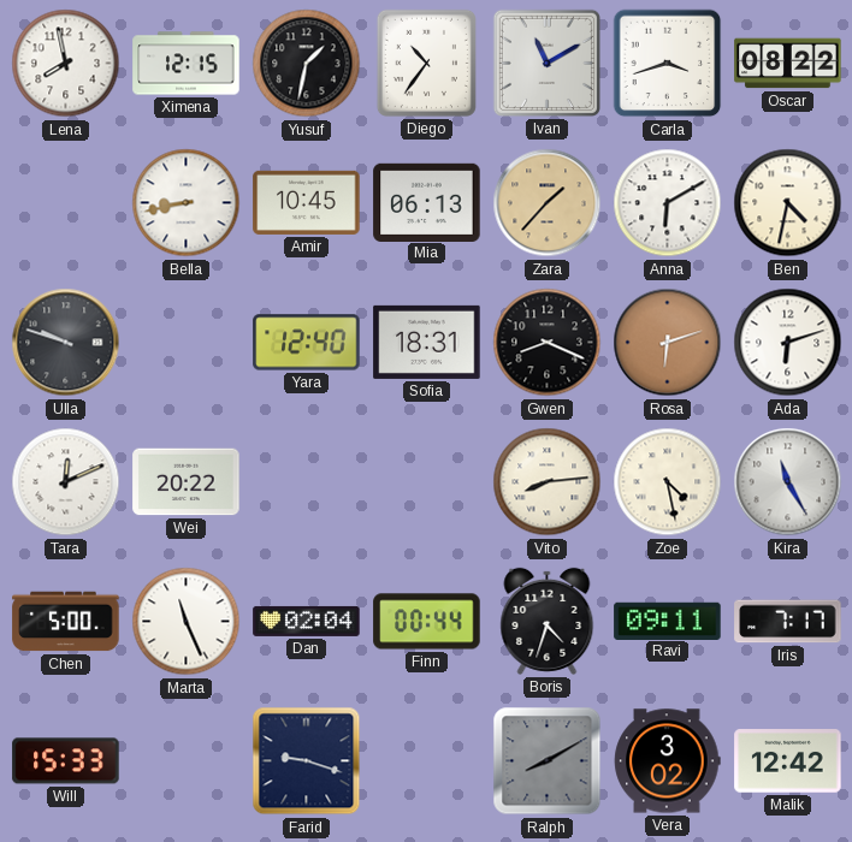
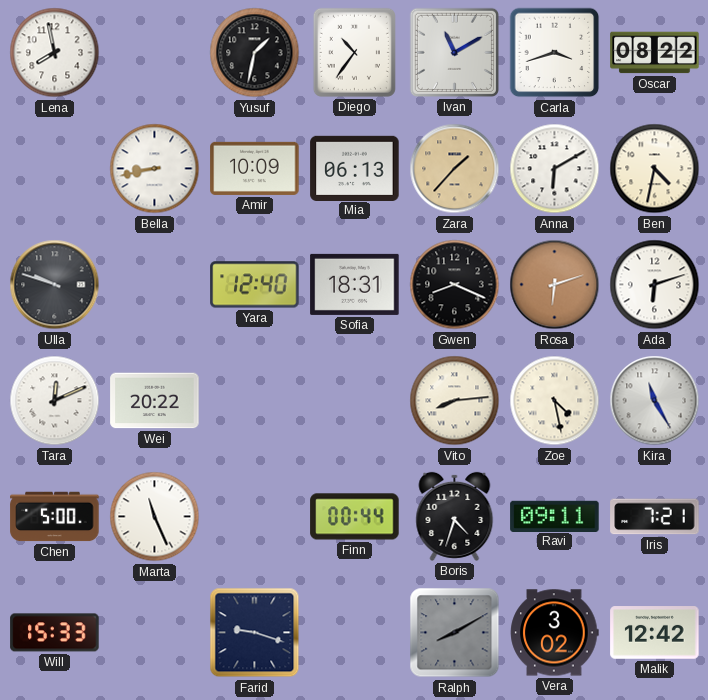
Ximena: 12:15 -> none
Amir: 10:45 -> 10:09
Dan: 02:04 -> none
Iris: 7:17 -> 7:21
